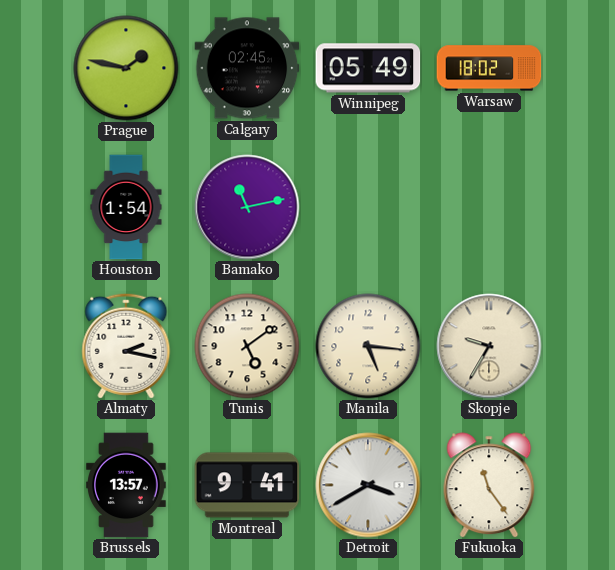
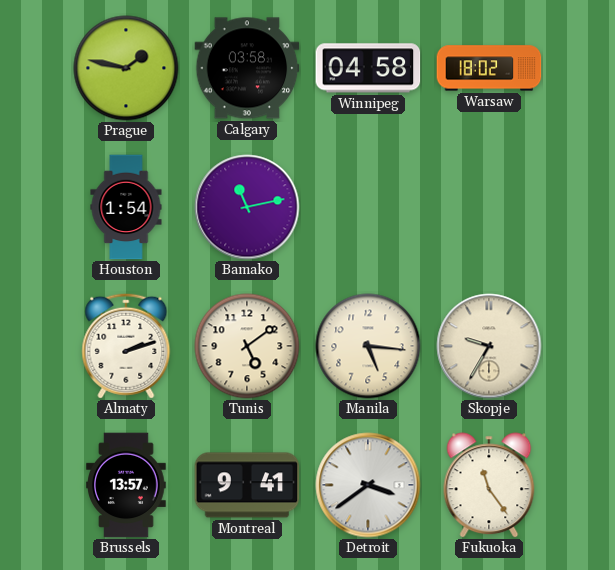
Calgary: 02:45 -> 03:58
Winnipeg: 05:49 -> 04:58
Almaty: 2:17 -> 2:12
Detroit: 3:40 -> 3:39
